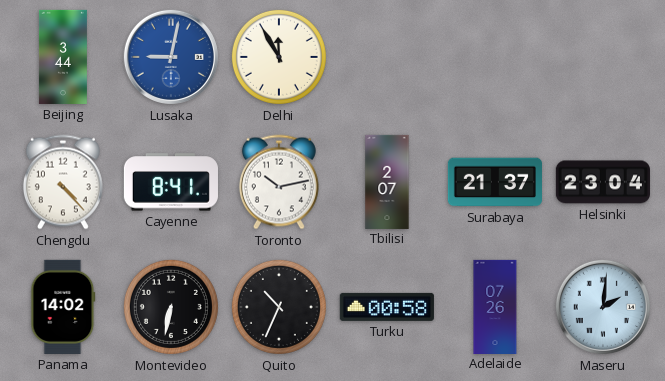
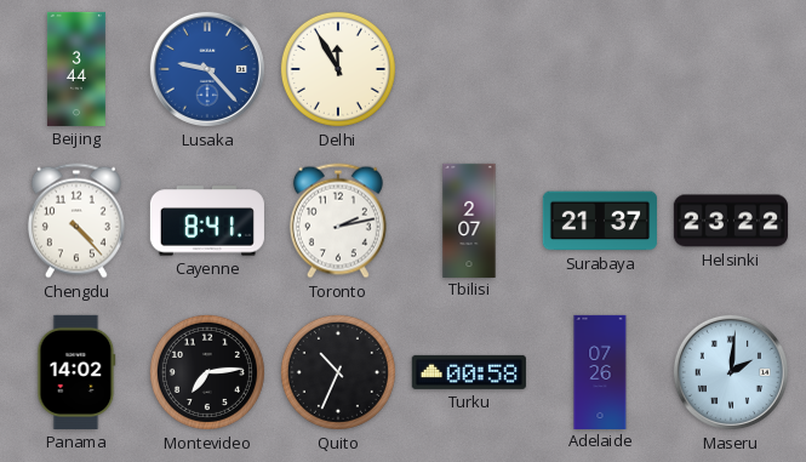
Lusaka: 9:02 -> 9:23
Toronto: 10:13 -> 2:13
Helsinki: 23:04 -> 23:22
Montevideo: 6:32 -> 7:14
